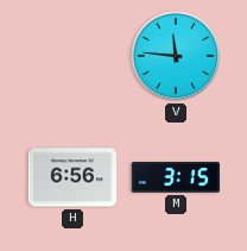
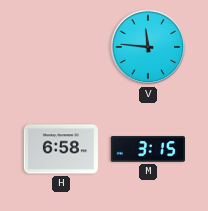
H: 6:56 -> 6:58
